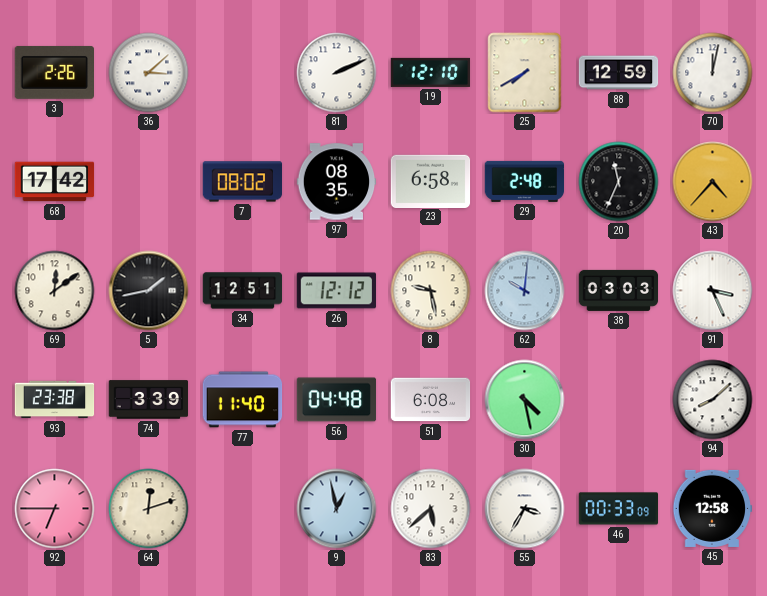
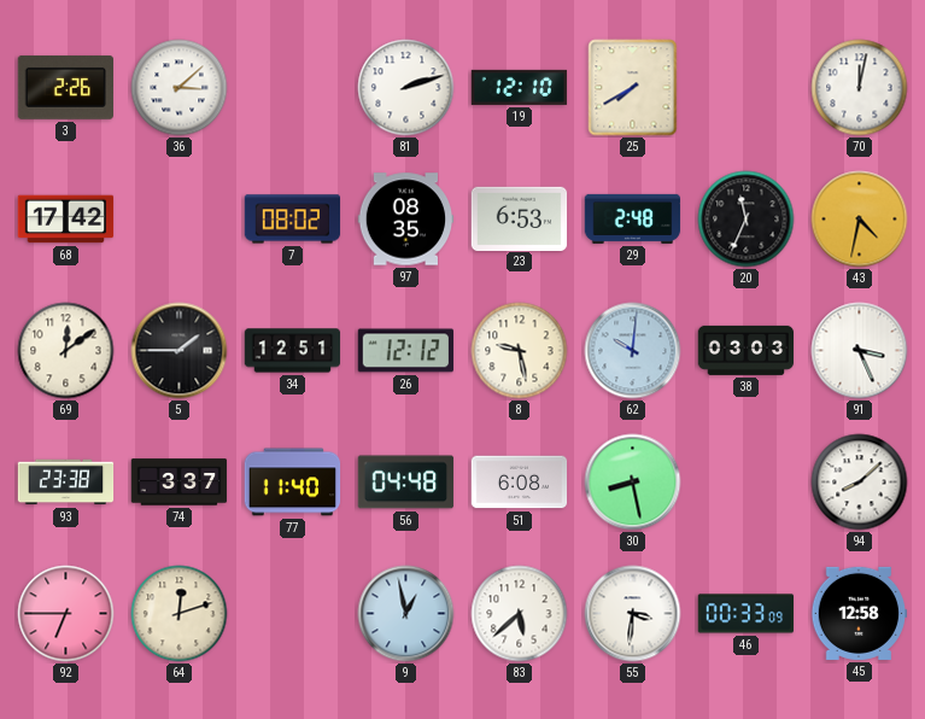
81: 2:11 -> 2:12
88: 12:59 -> none
23: 6:58 -> 6:53
43: 4:37 -> 4:32
5: 1:43 -> 1:45
74: 3:39 -> 3:37
30: 4:28 -> 8:28
55: 3:35 -> 3:31
